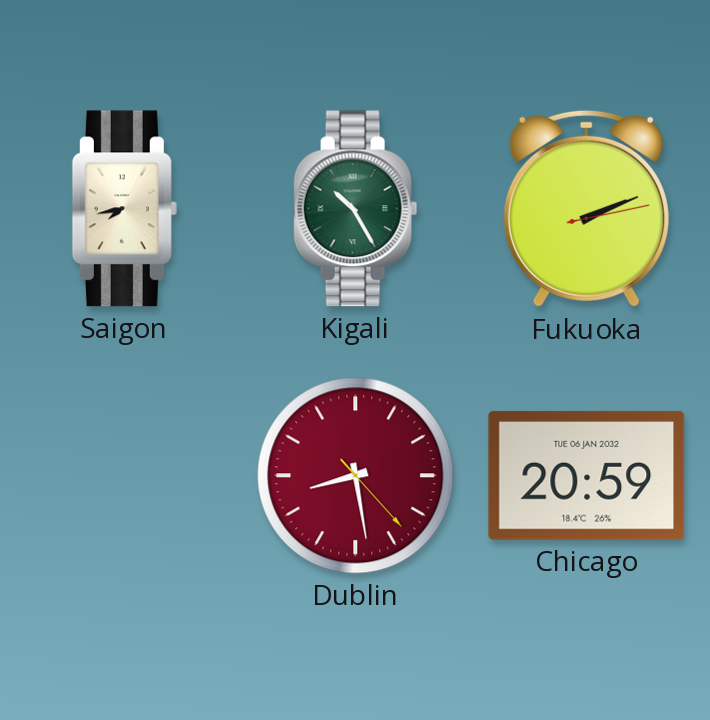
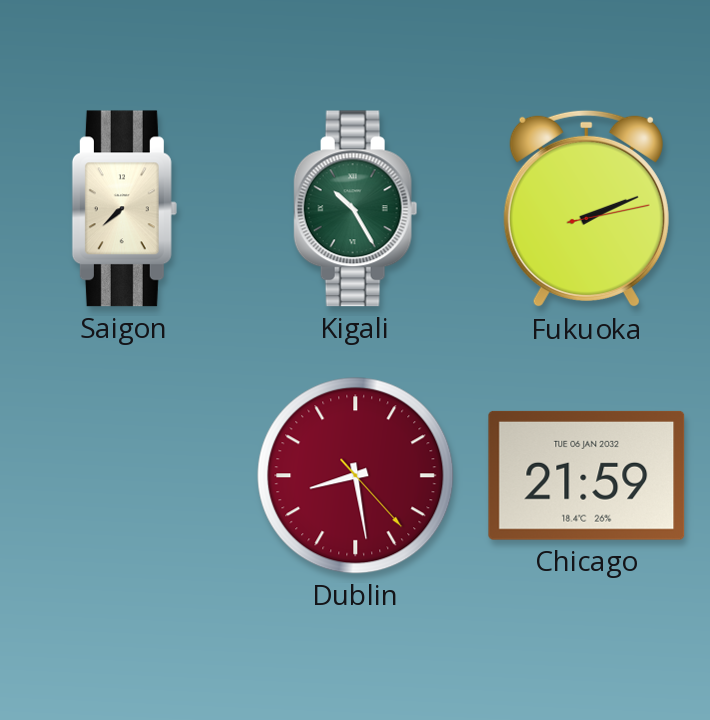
Saigon: 7:43 -> 7:38
Chicago: 20:59 -> 21:59
